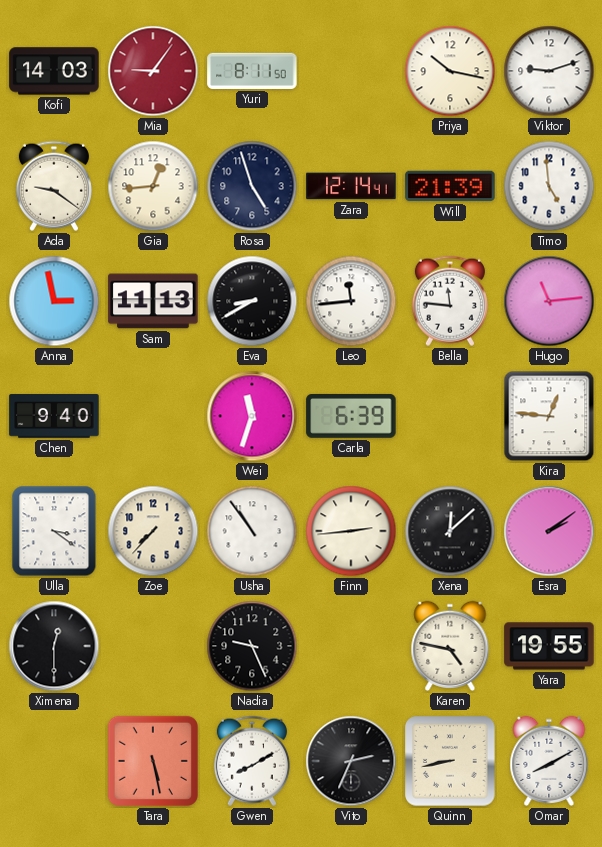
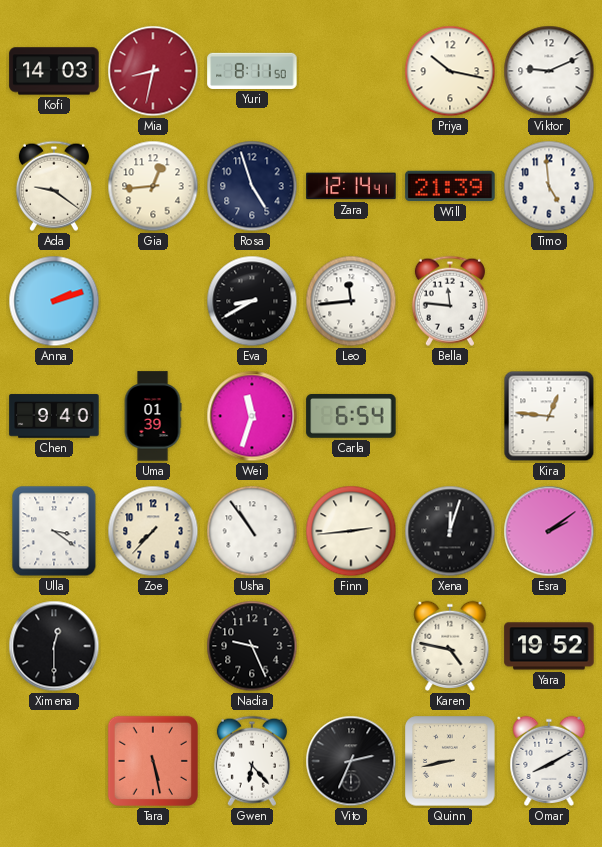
Mia: 9:06 -> 8:32
Viktor: 9:12 -> 9:11
Anna: 2:58 -> 2:12
Sam: 11:13 -> none
Hugo: 11:14 -> none
Uma: none -> 01:39
Carla: 6:39 -> 6:54
Xena: 12:08 -> 12:03
Yara: 19:55 -> 19:52
Gwen: 8:10 -> 6:23
